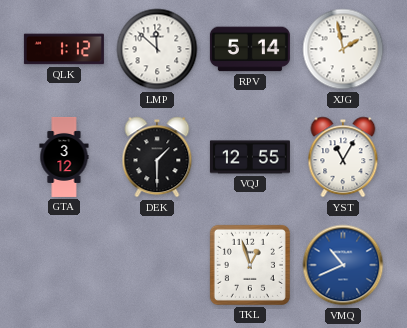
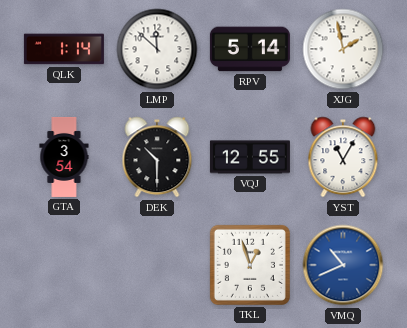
QLK: 1:12 -> 1:14
GTA: 3:12 -> 3:54
DEK: 1:30 -> 10:30
